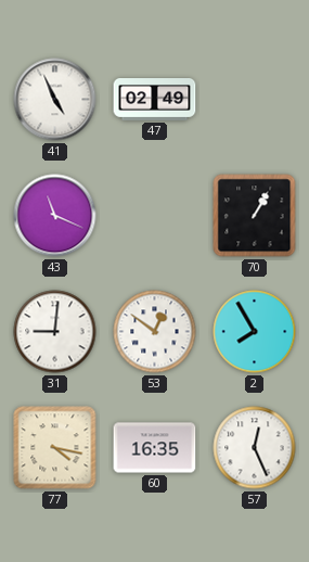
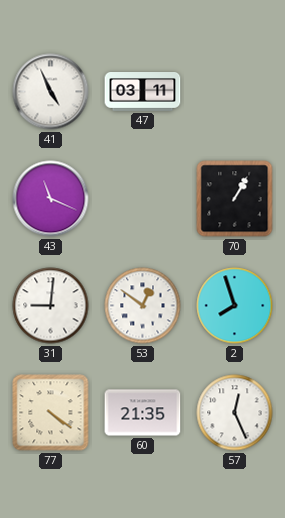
47: 02:49 -> 03:11
2: 7:55 -> 7:57
77: 4:17 -> 4:21
60: 16:35 -> 21:35
